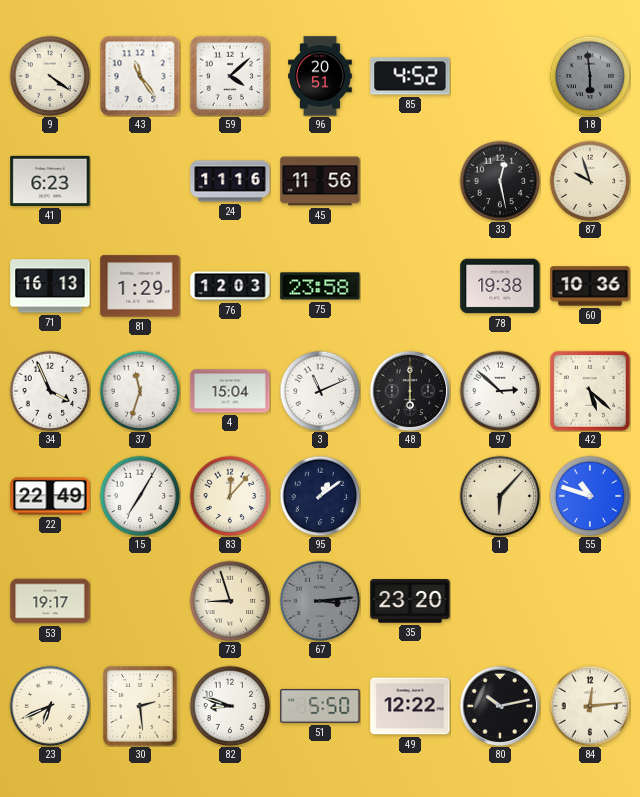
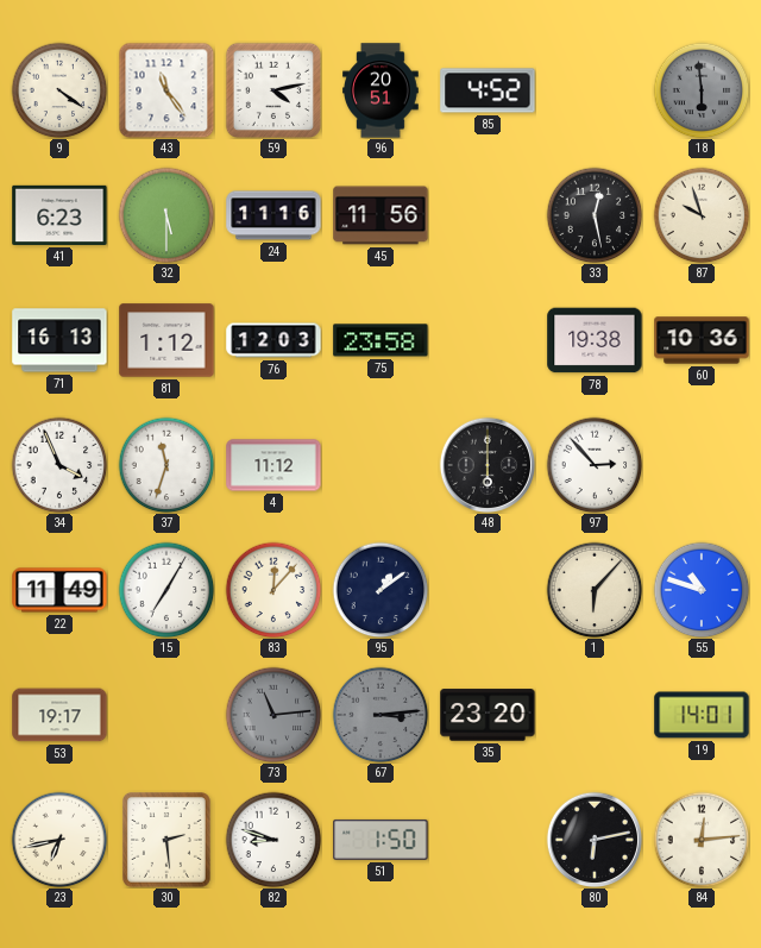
59: 4:08 -> 4:13
32: none -> 5:30
81: 1:29 -> 1:12
4: 15:04 -> 11:12
3: 11:11 -> none
97: 2:52 -> 2:53
42: 5:22 -> none
22: 22:49 -> 11:49
73: 8:57 -> 11:14
73 dial: cream -> grey
19: none -> 14:01
23: 6:41 -> 6:43
51: 5:50 -> 1:50
49: 12:22 -> none
80: 10:13 -> 6:13
